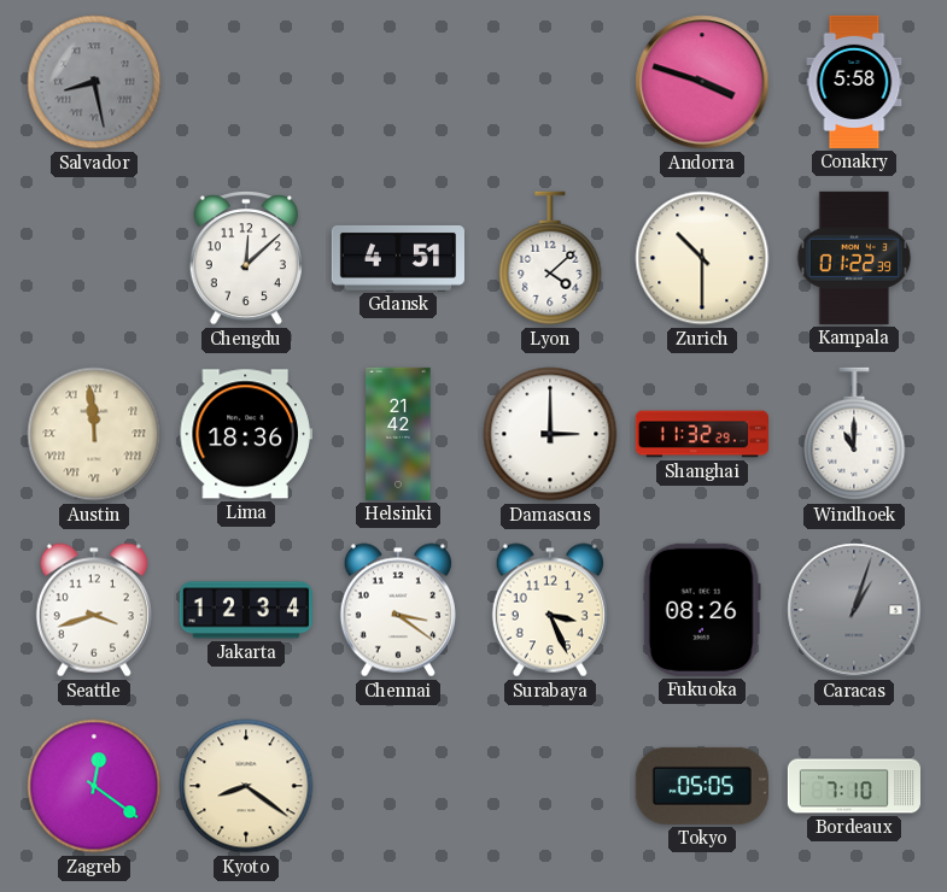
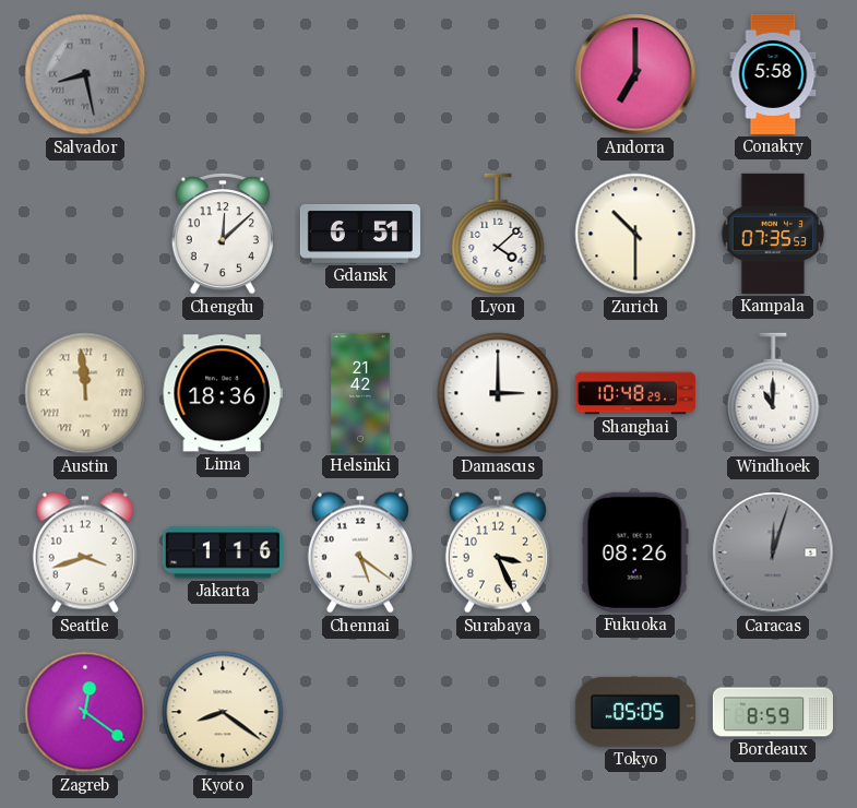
Andorra: 3:48 -> 7:00
Gdansk: 4:51 -> 6:51
Kampala: 01:22 -> 07:35
Shanghai: 11:32 -> 10:48
Jakarta: 12:34 -> 1:16
Chennai: 3:21 -> 5:21
Caracas: 1:03 -> 12:03
Bordeaux: 7:10 -> 8:59
